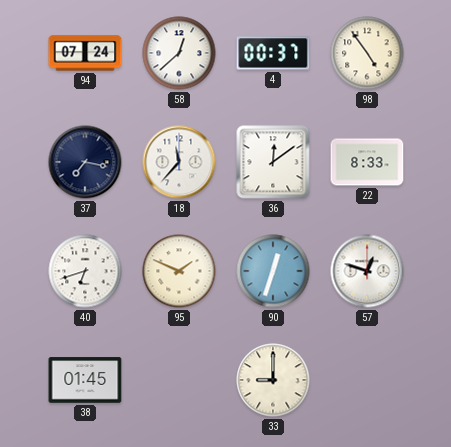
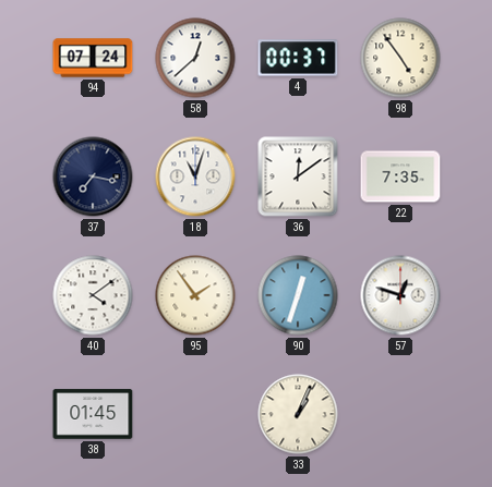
18: 11:37 -> 11:03
22: 8:33 -> 7:35
40: 6:42 -> 4:09
95: 1:49 -> 1:54
33: 9:00 -> 1:04
